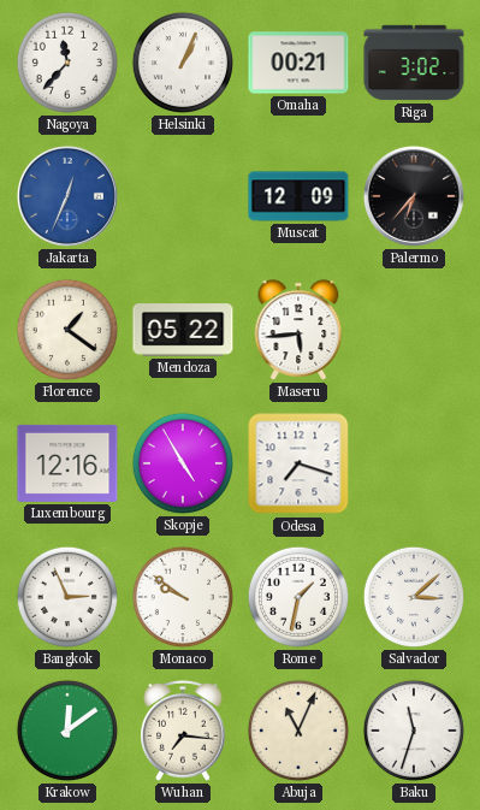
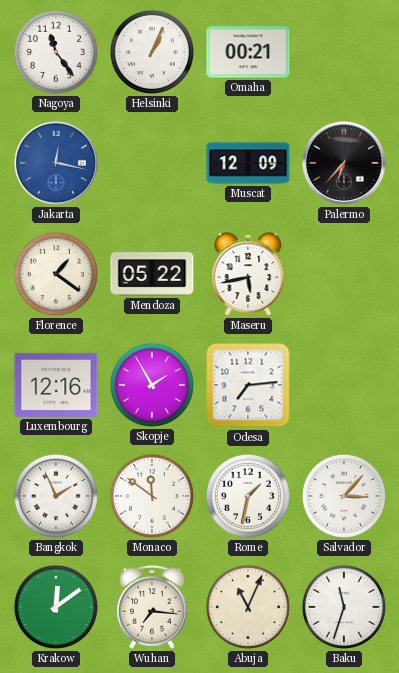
Nagoya: 11:37 -> 11:24
Riga: 3:02 -> none
Jakarta: 12:34 -> 12:17
Maseru: 5:44 -> 5:43
Skopje: 4:55 -> 1:55
Odesa: 7:18 -> 7:14
Bangkok: 2:56 -> 1:56
Monaco: 9:51 -> 11:51
Salvador: 3:08 -> 3:07
